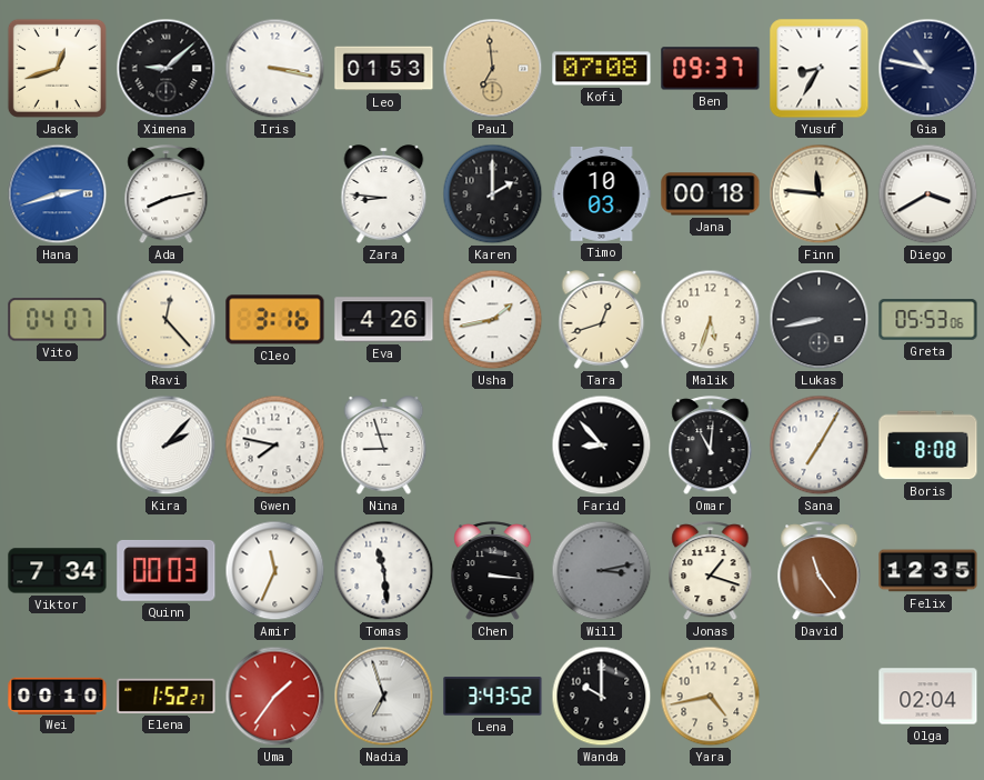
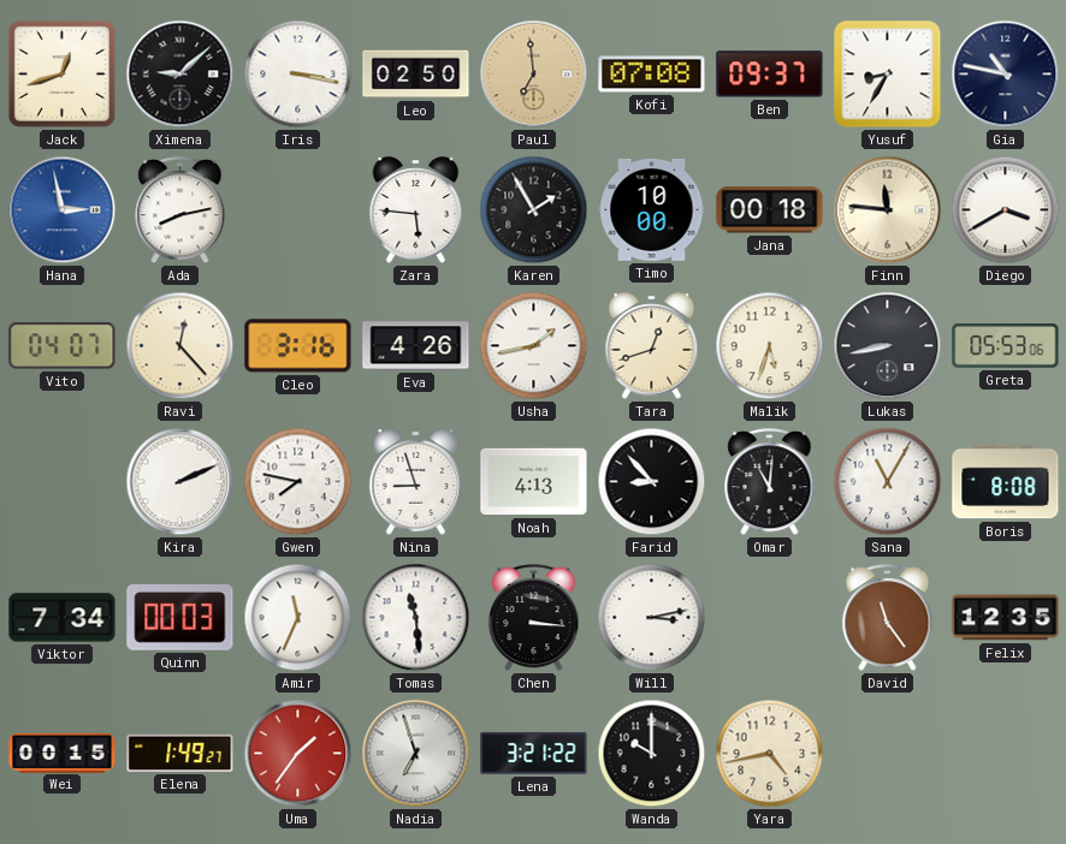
Leo: 01:53 -> 02:50
Hana: 2:42 -> 2:58
Zara: 8:46 -> 5:46
Karen: 2:00 -> 1:55
Timo: 10:03 -> 10:00
Kira: 2:07 -> 2:11
Noah: none -> 4:13
Sana: 7:05 -> 11:05
Will dial: grey -> white
Jonas: 1:18 -> none
Wei: 00:10 -> 00:15
Elena: 1:52 -> 1:49
Lena: 3:43 -> 3:21
Olga: 02:04 -> none
